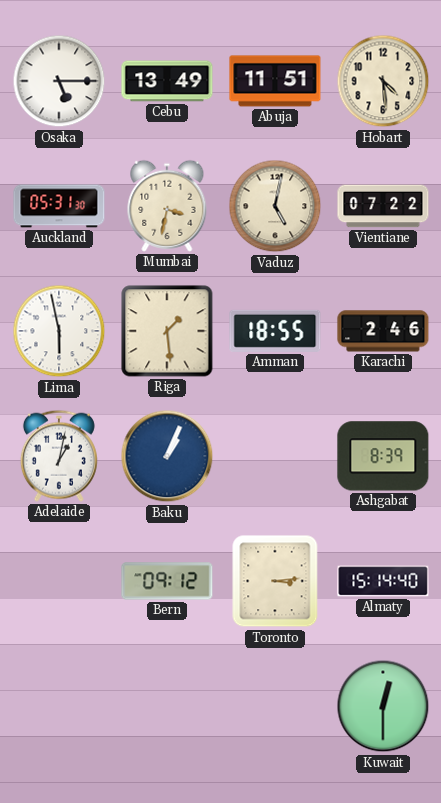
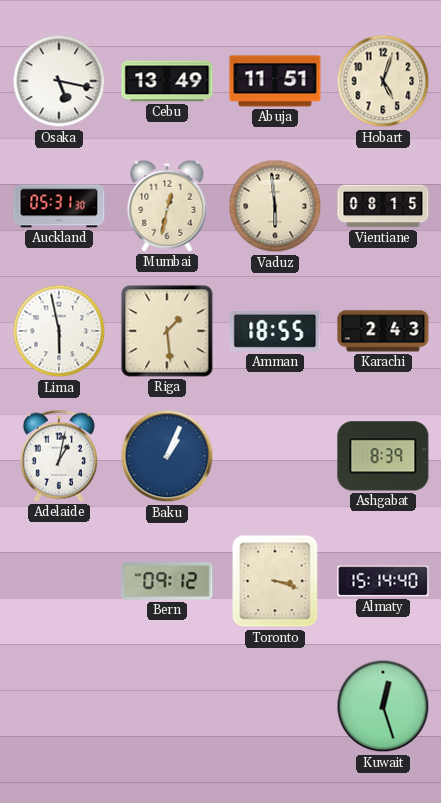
Osaka: 5:15 -> 5:17
Hobart: 4:29 -> 5:03
Mumbai: 3:32 -> 12:32
Vaduz: 5:02 -> 5:59
Vientiane: 07:22 -> 08:15
Karachi: 2:46 -> 2:43
Toronto: 3:14 -> 3:18
Kuwait: 12:30 -> 12:27
